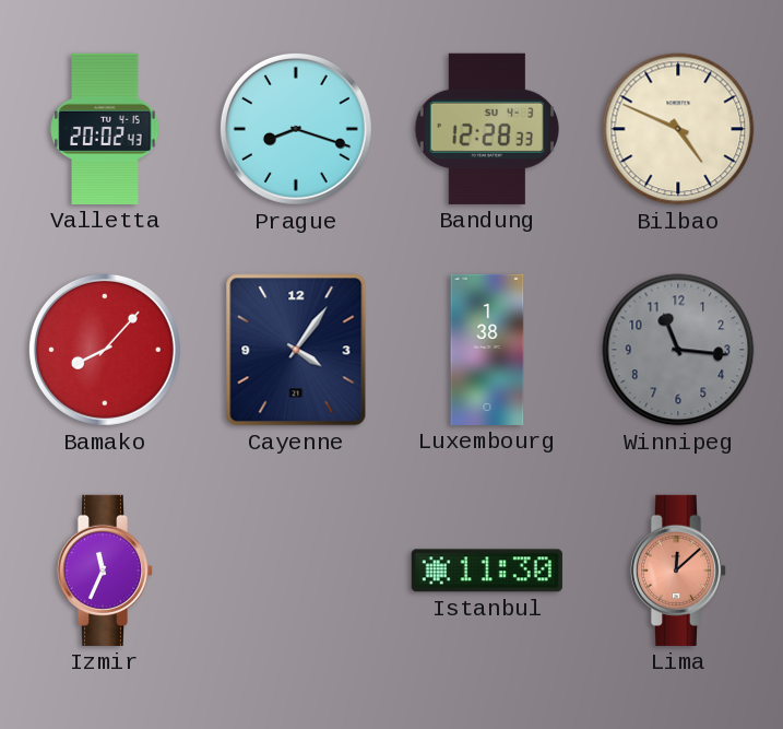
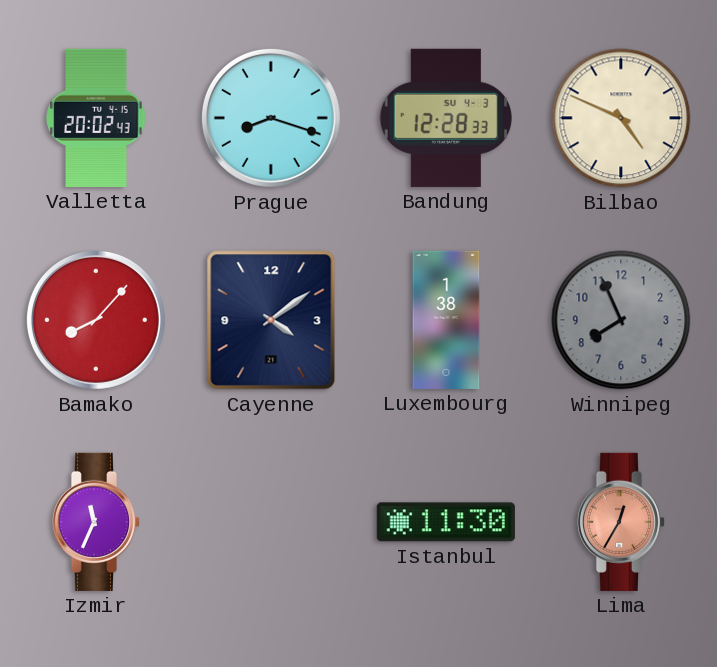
Cayenne: 4:06 -> 4:09
Winnipeg: 11:16 -> 7:56
Lima: 12:08 -> 12:35
